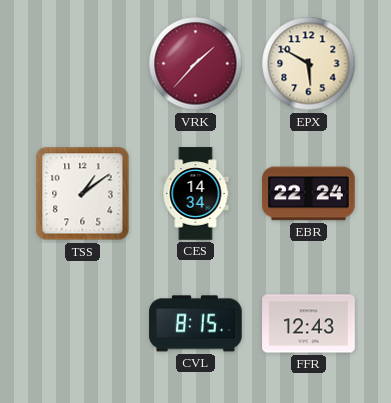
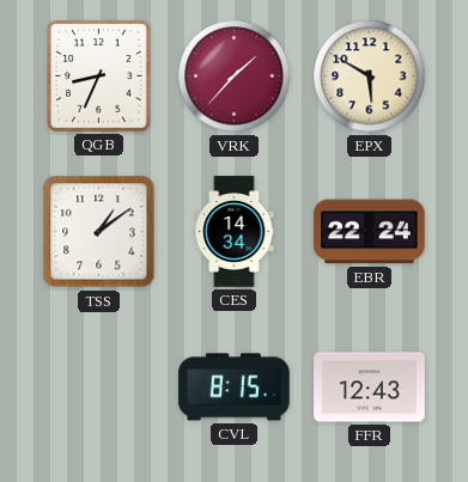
QGB: none -> 8:34
